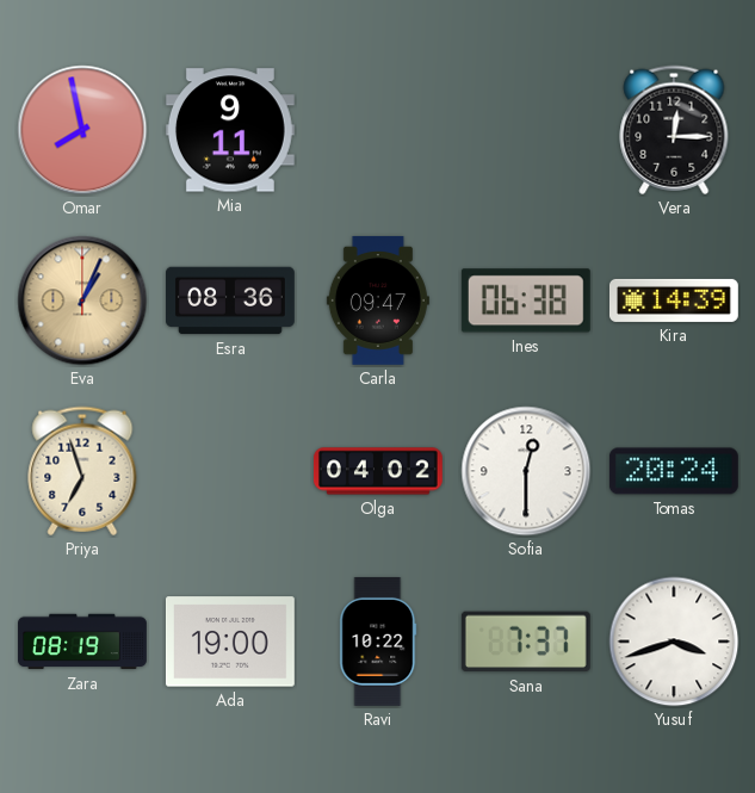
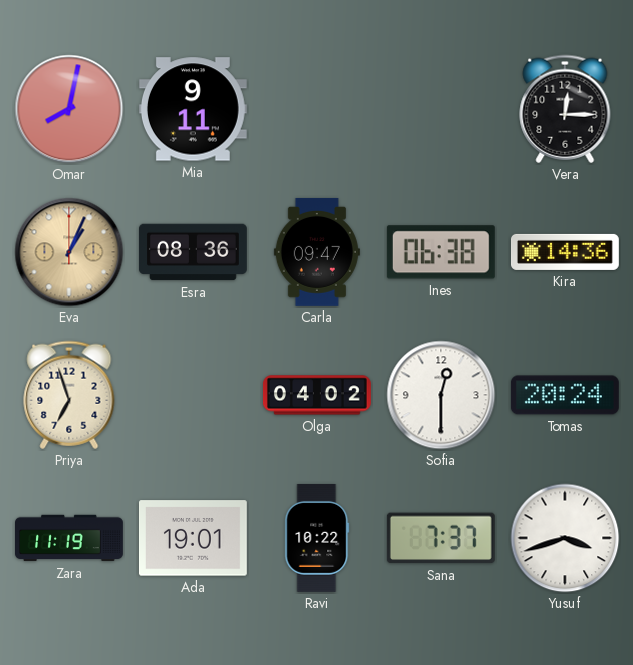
Omar: 7:58 -> 8:02
Kira: 14:39 -> 14:36
Zara: 08:19 -> 11:19
Ada: 19:00 -> 19:01
